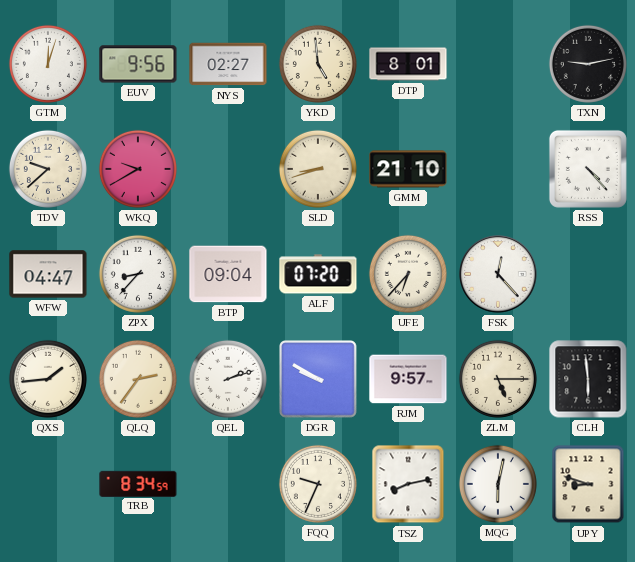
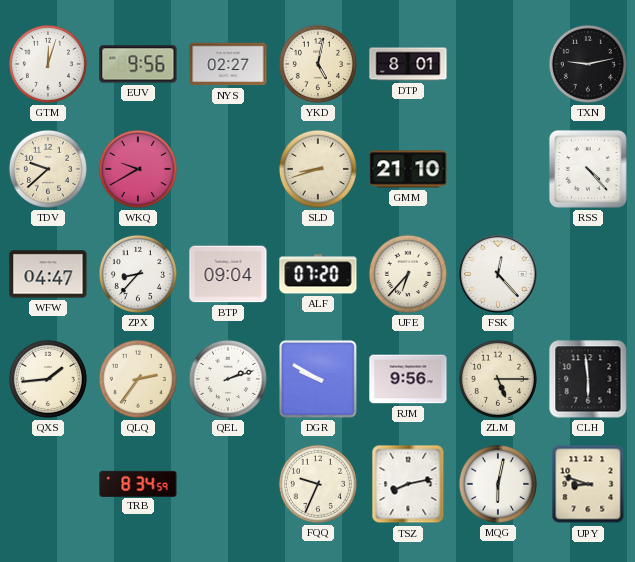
YKD: 4:59 -> 5:02
RJM: 9:57 -> 9:56
